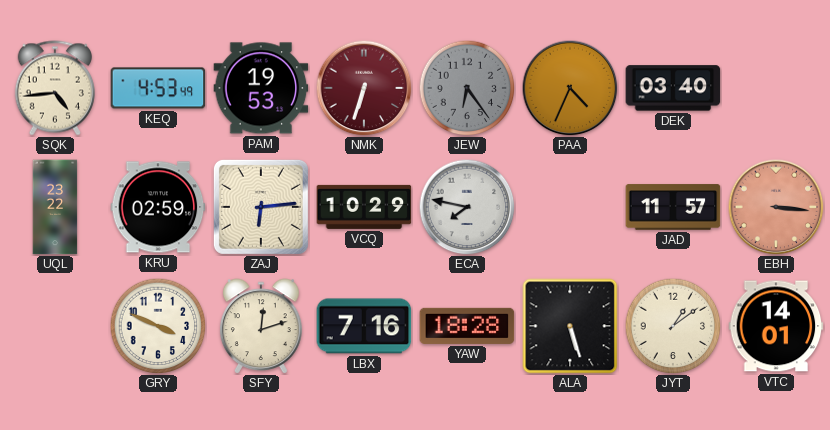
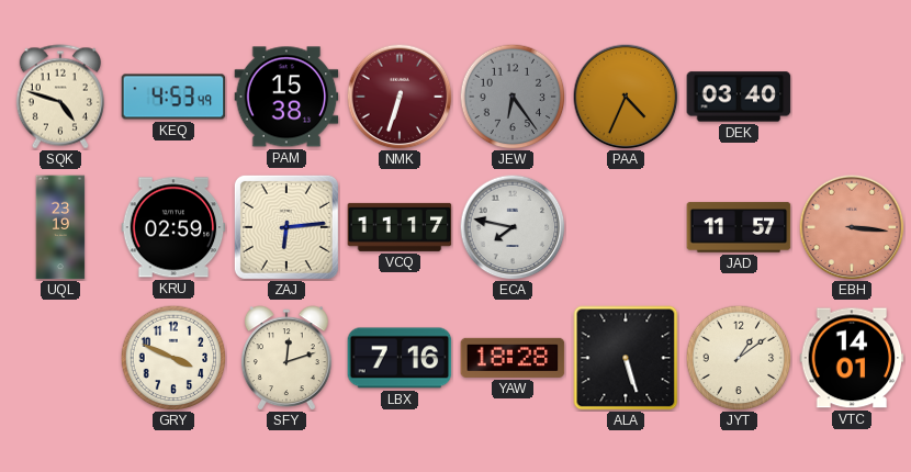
SQK: 4:44 -> 4:48
PAM: 19:53 -> 15:38
UQL: 23:22 -> 23:19
VCQ: 10:29 -> 11:17
